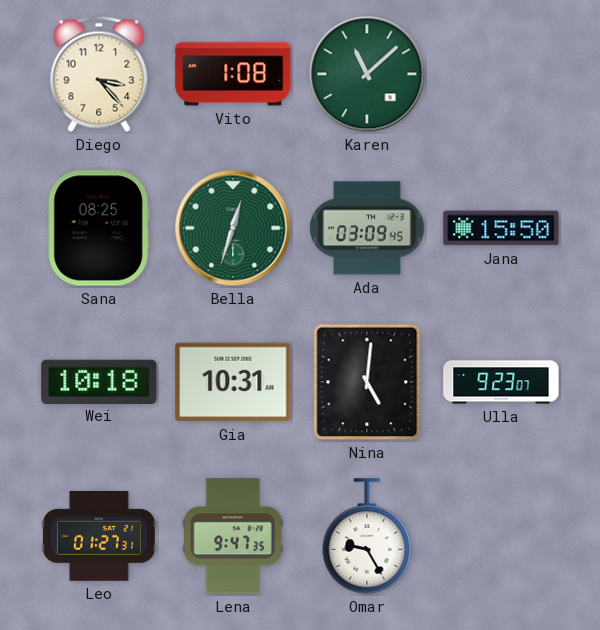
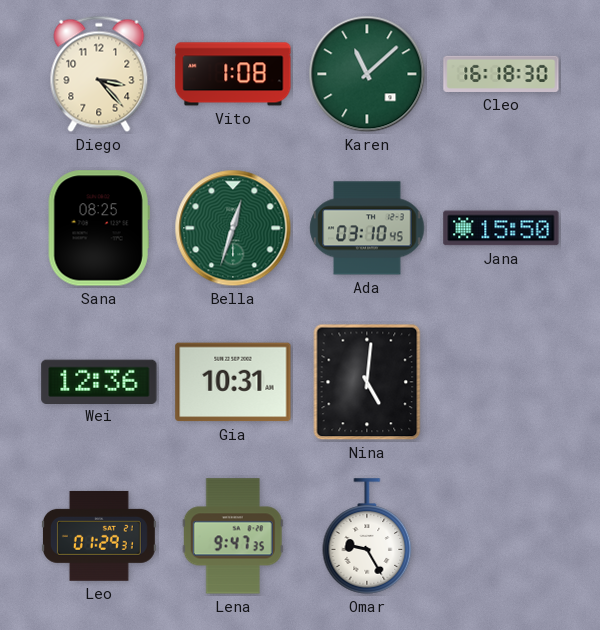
Cleo: none -> 16:18
Ada: 03:09 -> 03:10
Wei: 10:18 -> 12:36
Ulla: 9:23 -> none
Leo: 01:27 -> 01:29
